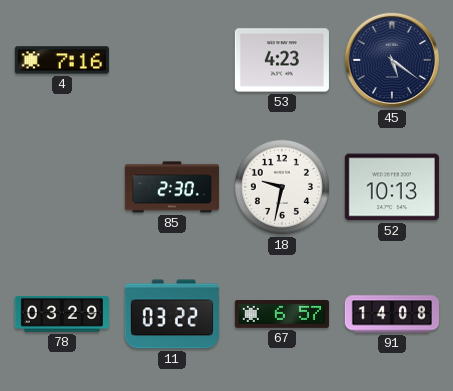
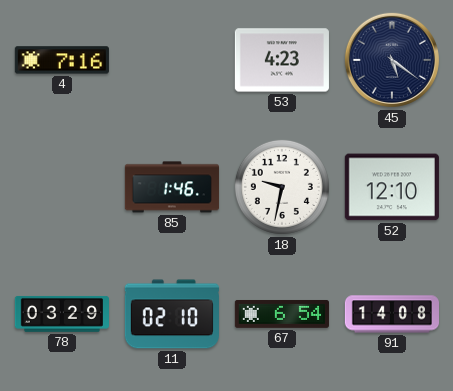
85: 2:30 -> 1:46
52: 10:13 -> 12:10
11: 03:22 -> 02:10
67: 6:57 -> 6:54
